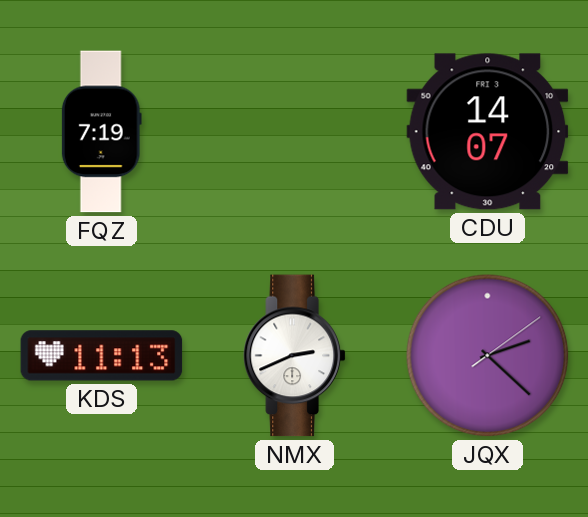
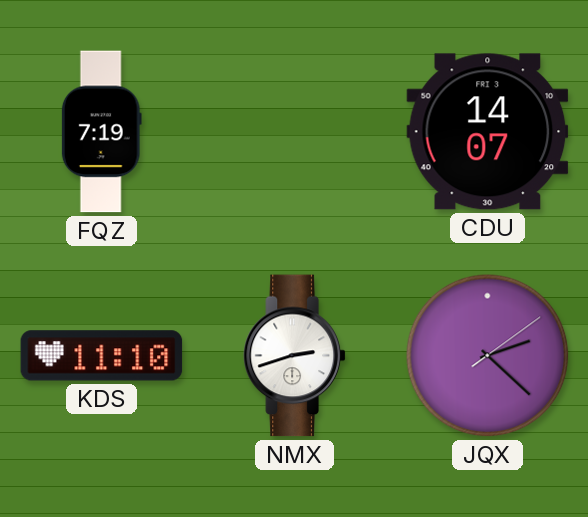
KDS: 11:13 -> 11:10
NMX: 2:41 -> 2:42
